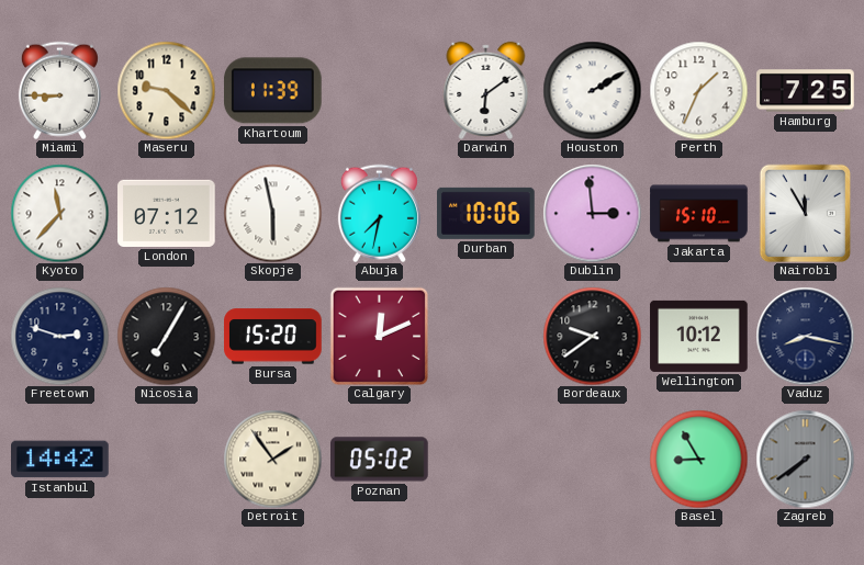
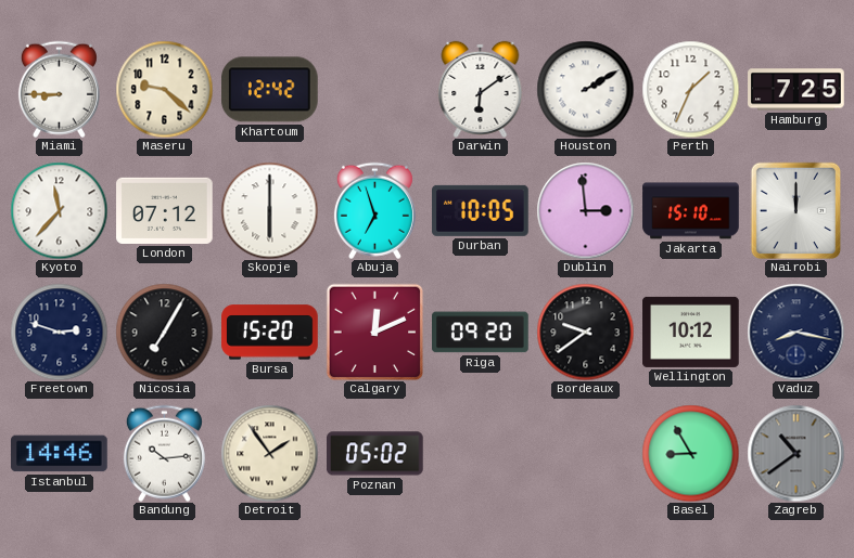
Khartoum: 11:39 -> 12:42
Skopje: 5:58 -> 6:00
Abuja: 7:32 -> 6:57
Durban: 10:06 -> 10:05
Nairobi: 11:55 -> 12:00
Riga: none -> 09:20
Istanbul: 14:42 -> 14:46
Bandung: none -> 10:14
Zagreb: 7:39 -> 10:39
